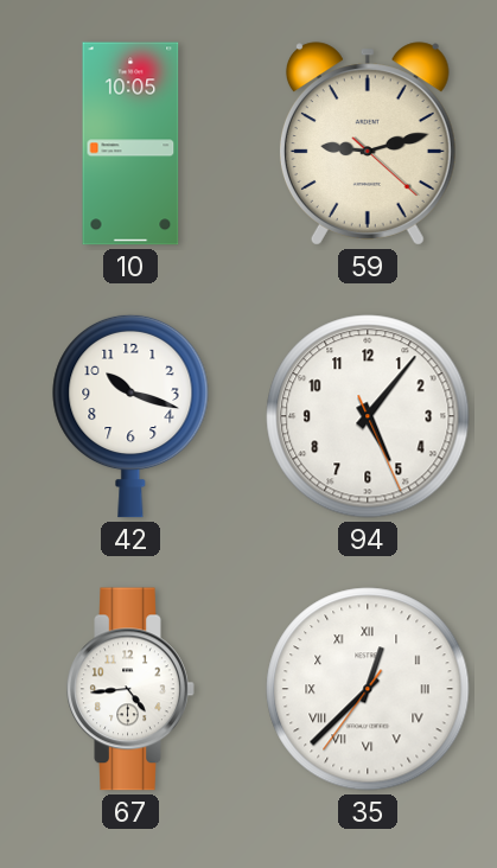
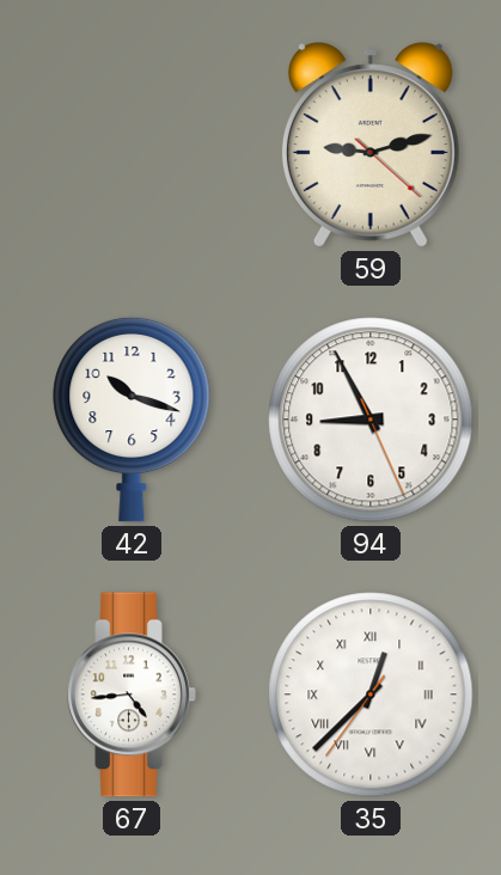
10: 10:05 -> none
94: 5:06 -> 8:55
